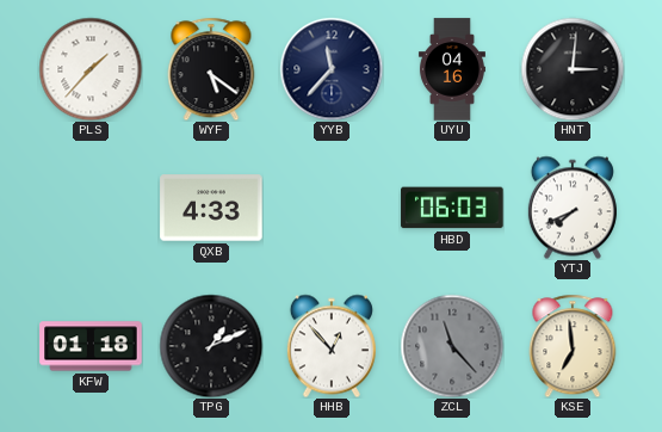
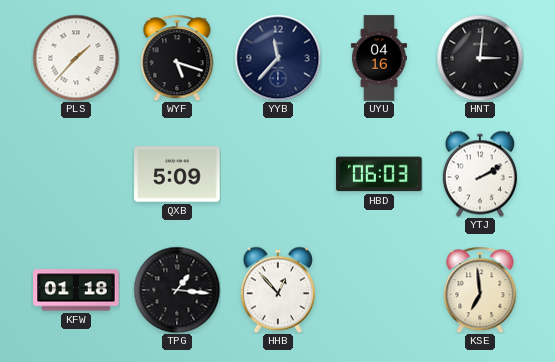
WYF: 5:21 -> 5:18
QXB: 4:33 -> 5:09
YTJ: 7:41 -> 2:10
TPG: 1:11 -> 1:16
ZCL: 11:23 -> none
